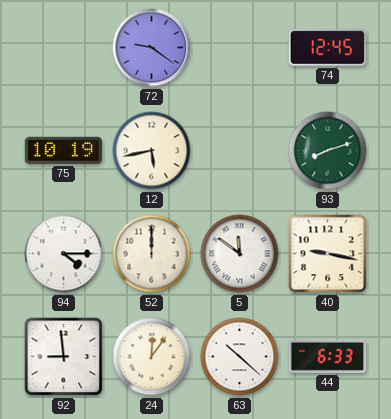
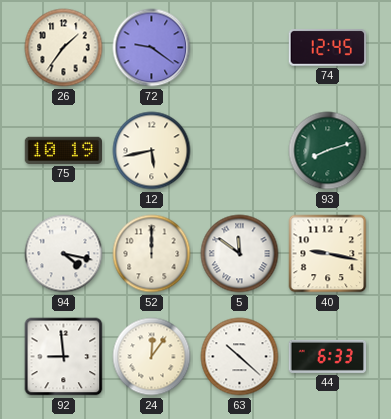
26: none -> 1:36
94: 4:15 -> 4:17
